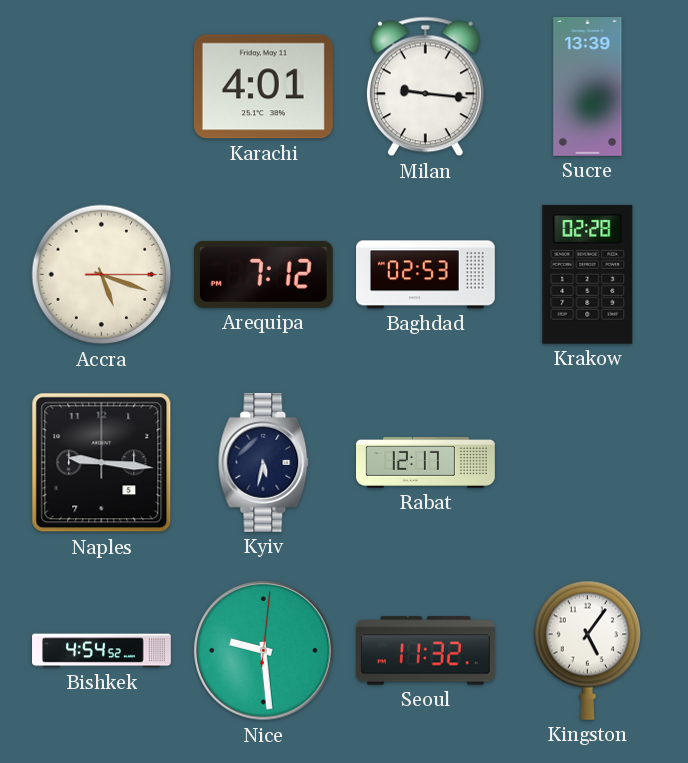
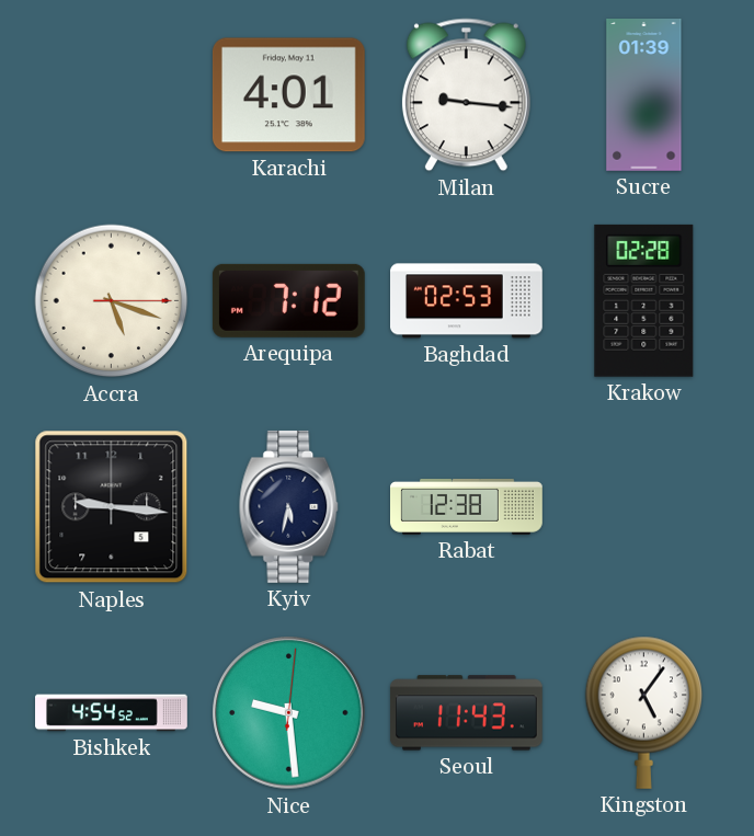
Sucre: 13:39 -> 01:39
Rabat: 12:17 -> 12:38
Seoul: 11:32 -> 11:43
